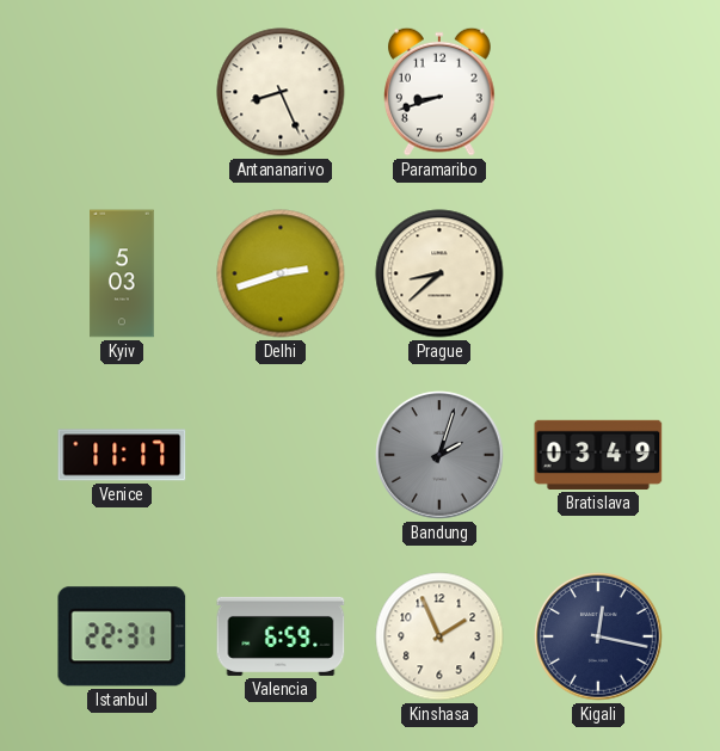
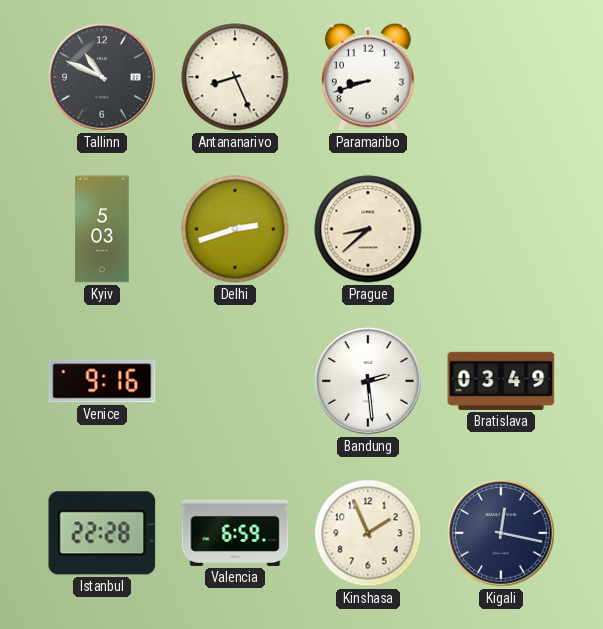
Tallinn: none -> 10:49
Venice: 11:17 -> 9:16
Bandung: 2:03 -> 2:29
Bandung dial: grey -> white
Istanbul: 22:31 -> 22:28
